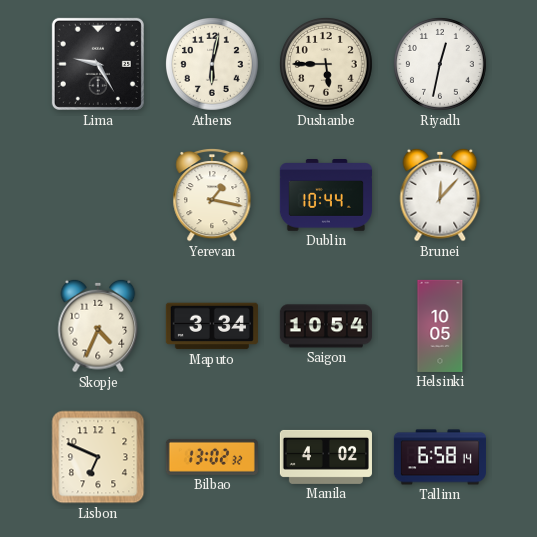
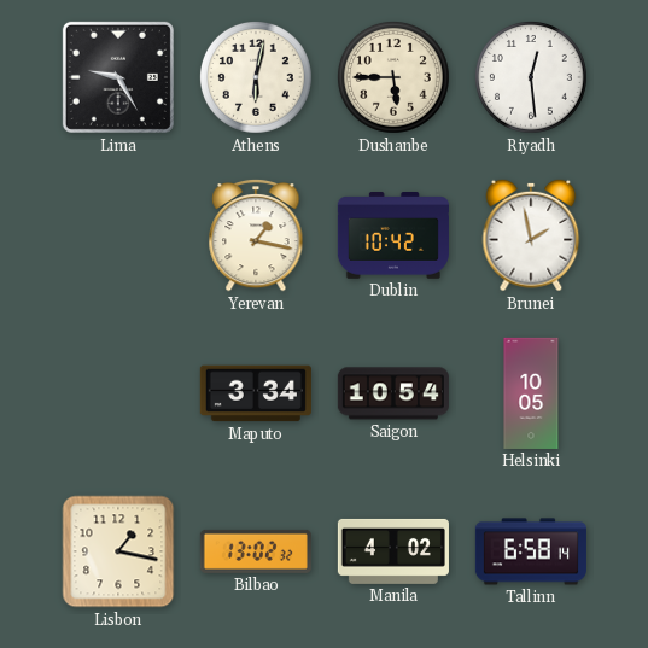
Riyadh: 12:32 -> 12:29
Dublin: 10:44 -> 10:42
Brunei: 12:07 -> 1:58
Skopje: 4:34 -> none
Lisbon: 6:49 -> 1:17
